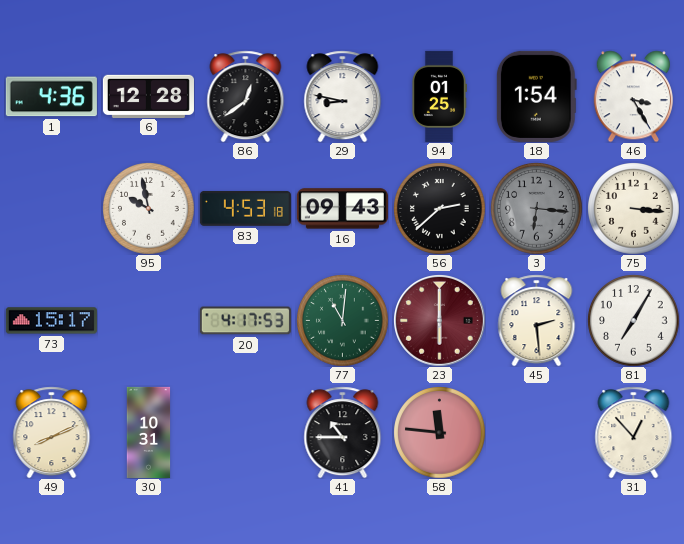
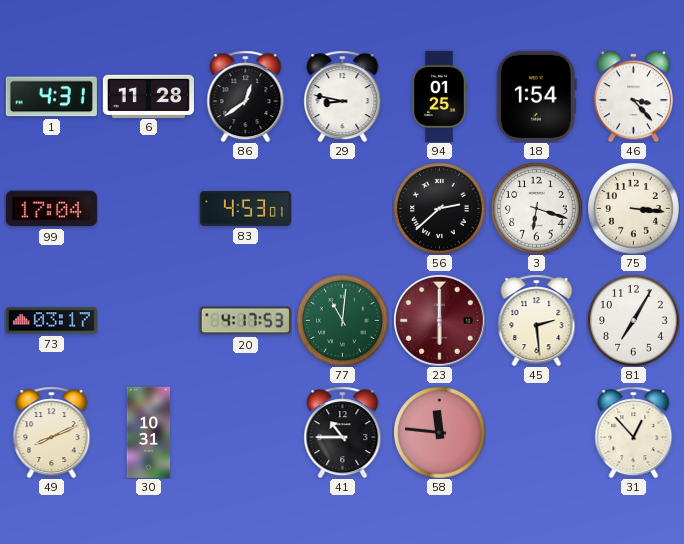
1: 4:36 -> 4:31
6: 12:28 -> 11:28
46: 3:25 -> 3:23
99: none -> 17:04
95: 9:58 -> none
83: 4:53:18 -> 4:53:01
16: 09:43 -> none
3: 6:16 -> 6:18
3 dial: grey -> white
73: 15:17 -> 03:17
